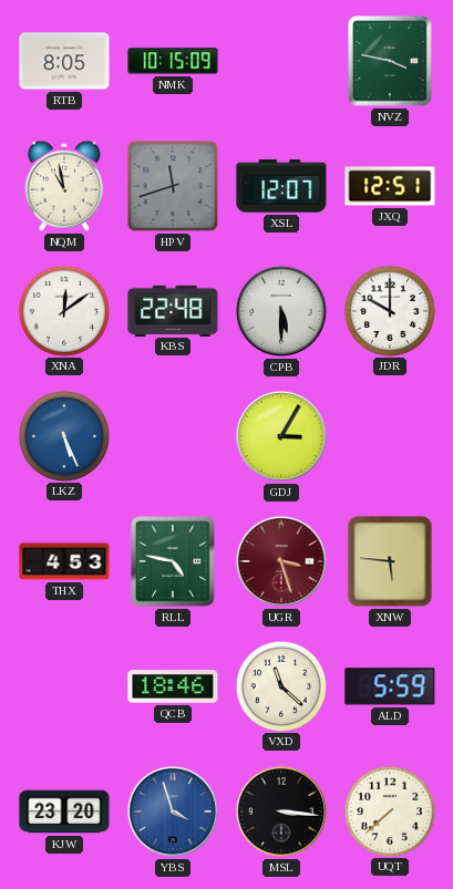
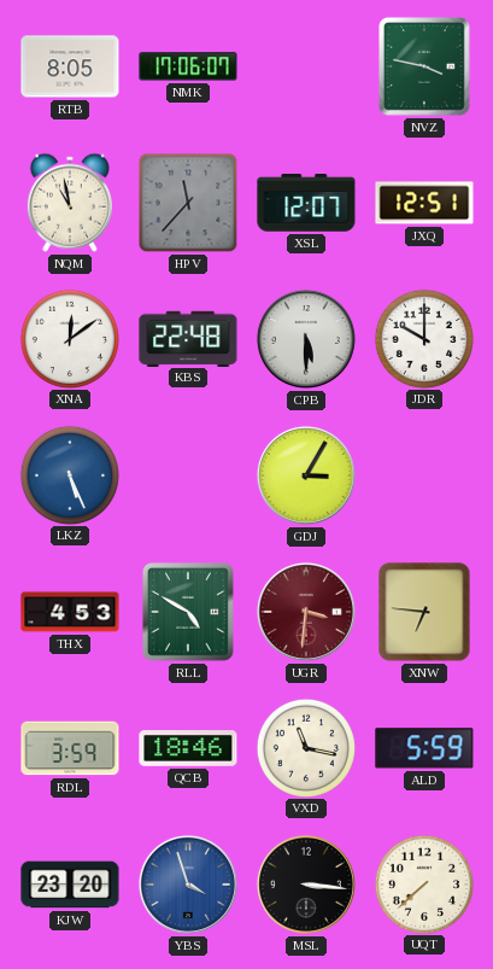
NMK: 10:15 -> 17:06
HPV: 11:42 -> 11:37
RLL: 4:47 -> 4:50
UGR: 3:27 -> 3:31
XNW: 5:46 -> 6:46
RDL: none -> 3:59
VXD: 11:22 -> 11:17
